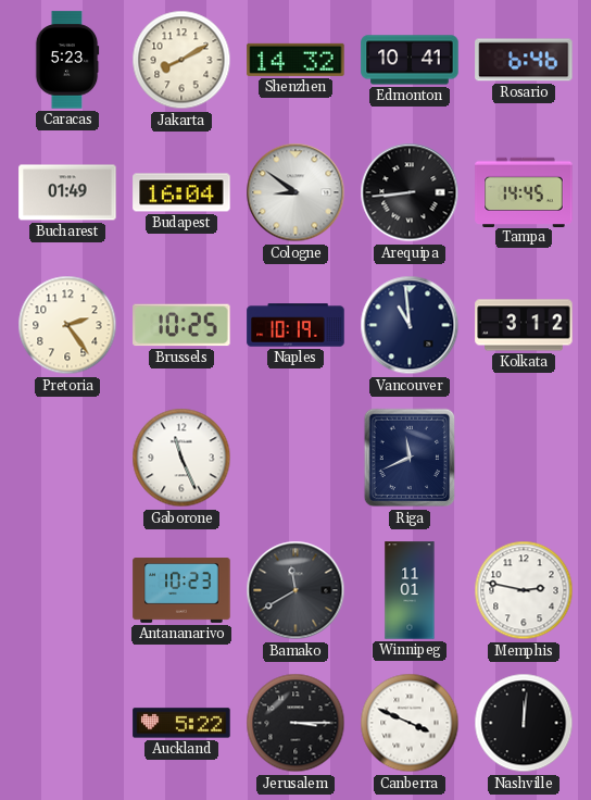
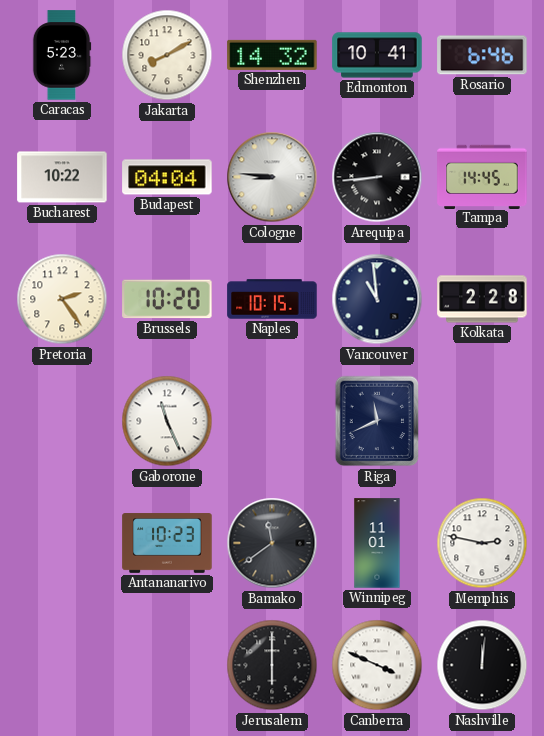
Bucharest: 01:49 -> 10:22
Budapest: 16:04 -> 04:04
Cologne: 8:51 -> 8:46
Brussels: 10:25 -> 10:20
Naples: 10:19 -> 10:15
Kolkata: 3:12 -> 2:28
Bamako: 11:40 -> 11:39
Auckland: 5:22 -> none
Jerusalem: 3:15 -> 6:00
